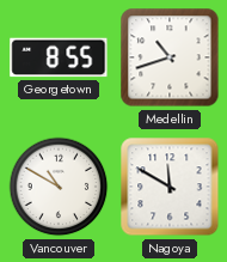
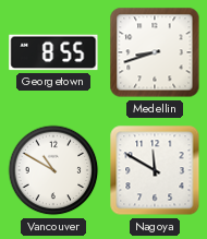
Medellin: 10:42 -> 8:42
